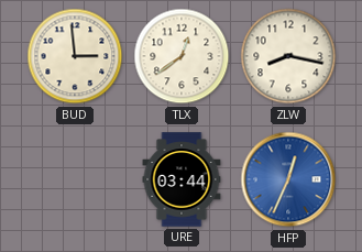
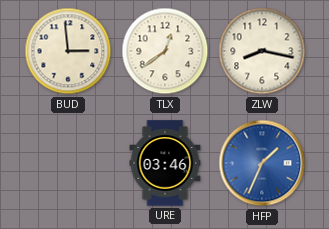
URE: 03:44 -> 03:46
HFP: 12:34 -> 1:34
